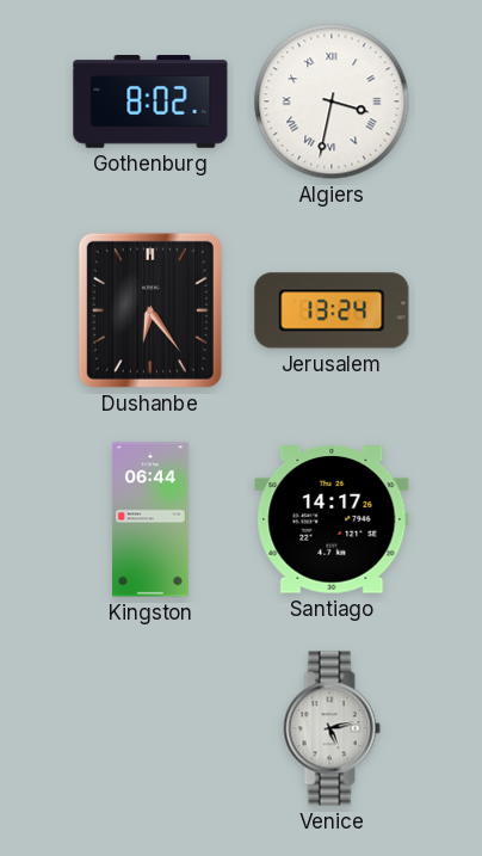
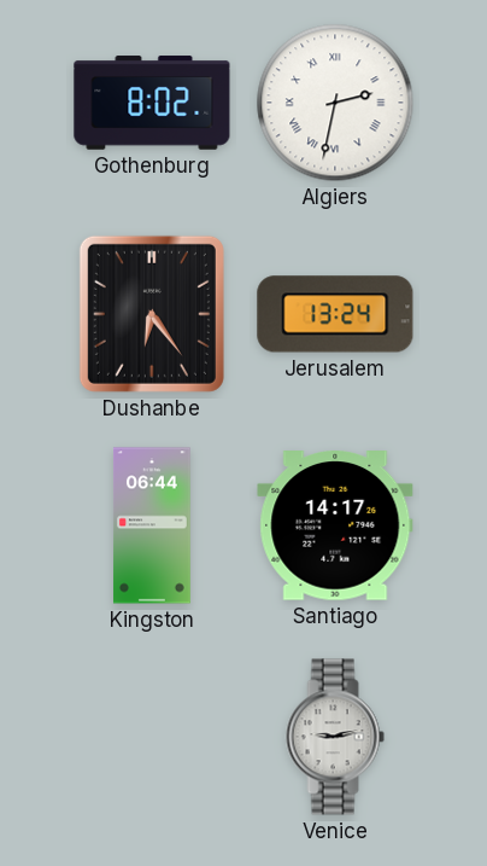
Algiers: 3:32 -> 2:32
Venice: 5:13 -> 9:13
